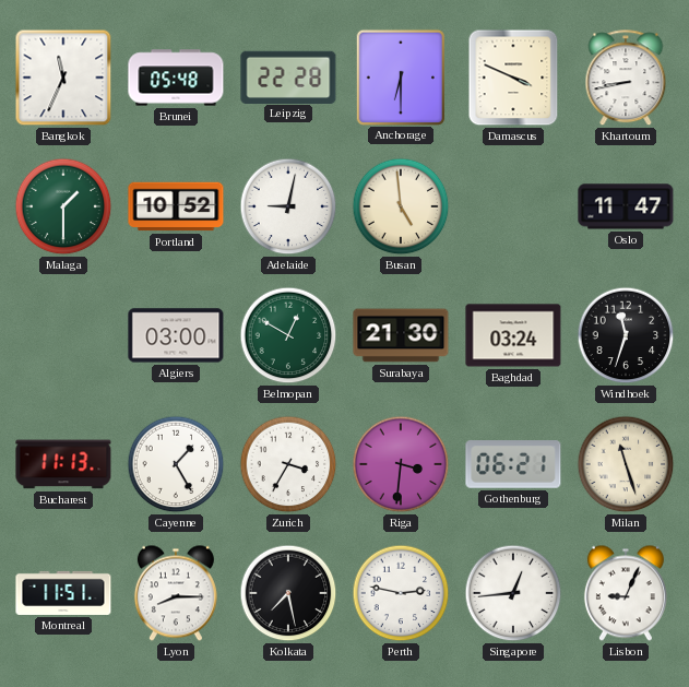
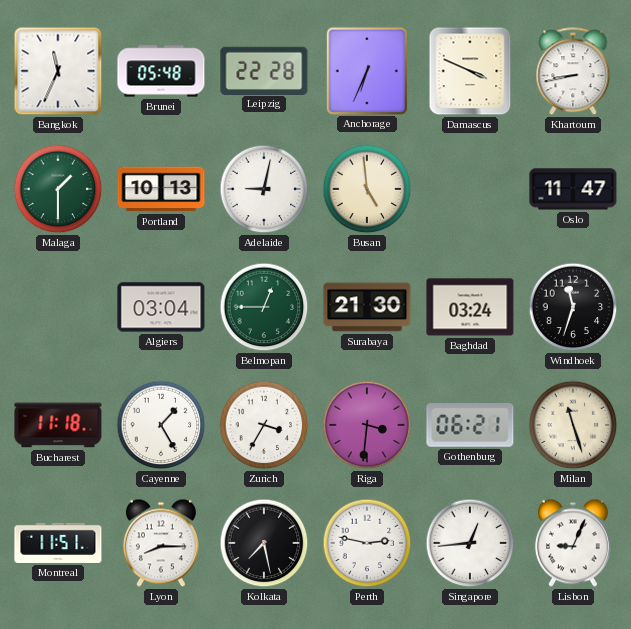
Anchorage: 6:30 -> 6:34
Portland: 10:52 -> 10:13
Algiers: 03:00 -> 03:04
Belmopan: 12:50 -> 12:45
Bucharest: 11:13 -> 11:18
